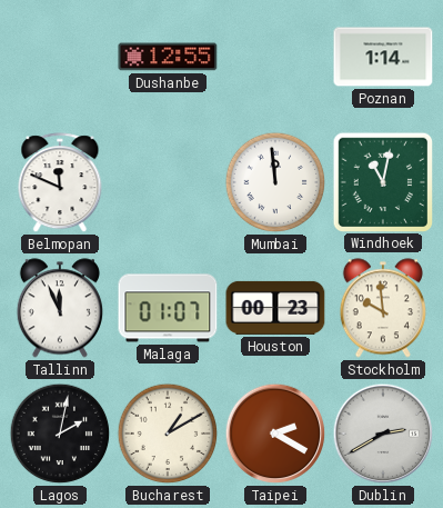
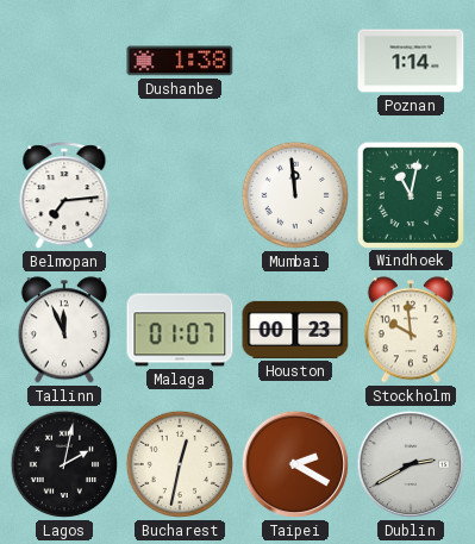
Dushanbe: 12:55 -> 1:38
Belmopan: 11:49 -> 7:14
Bucharest: 1:10 -> 12:32
